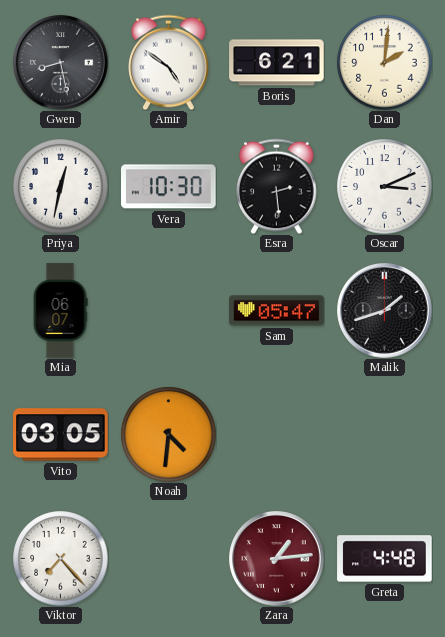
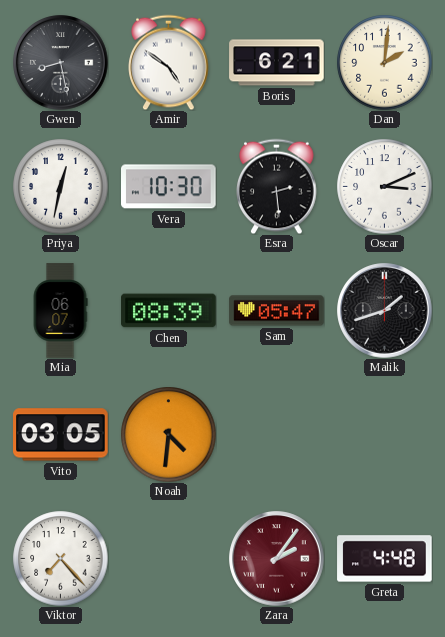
Chen: none -> 08:39
Zara: 1:14 -> 2:06
